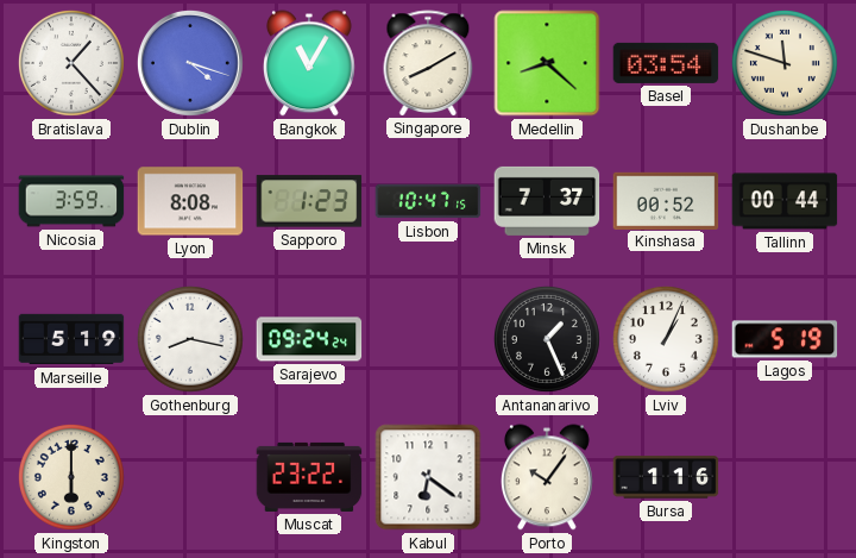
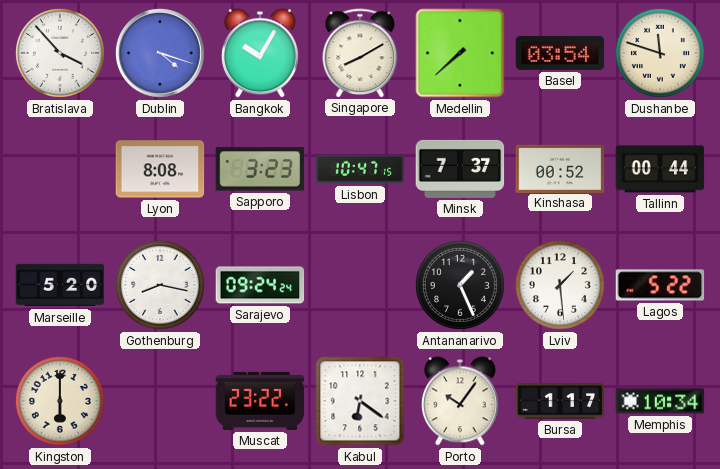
Bratislava: 1:23 -> 3:53
Bangkok: 11:05 -> 10:05
Medellin: 8:22 -> 7:38
Nicosia: 3:59 -> none
Sapporo: 1:23 -> 3:23
Marseille: 5:19 -> 5:20
Lviv: 1:04 -> 1:29
Lagos: 5:19 -> 5:22
Bursa: 1:16 -> 1:17
Memphis: none -> 10:34
